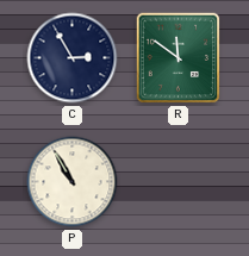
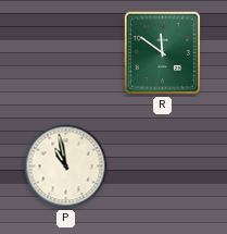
C: 2:55 -> none
P: 10:55 -> 10:58
